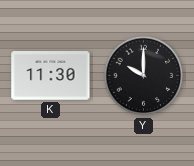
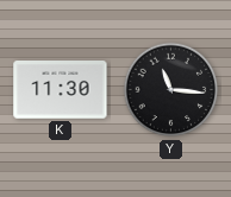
Y: 10:00 -> 11:16
